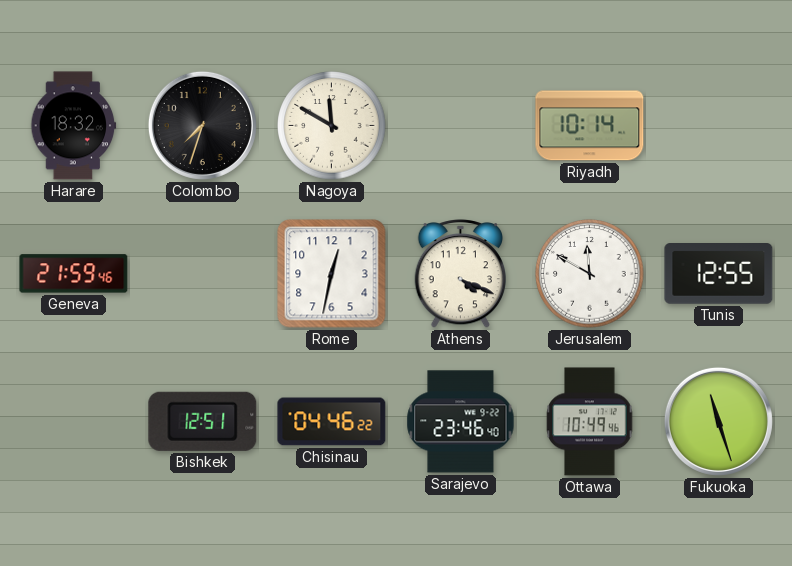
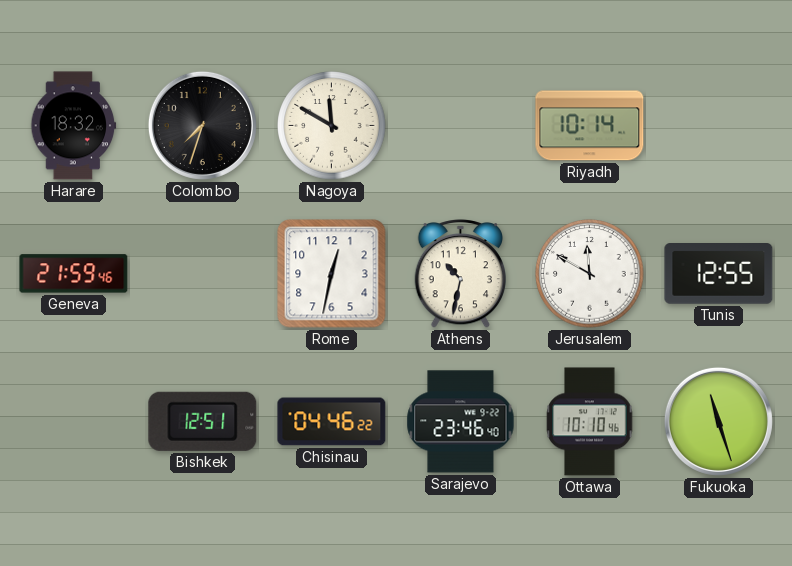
Athens: 4:19 -> 10:32
Ottawa: 10:49 -> 10:10
